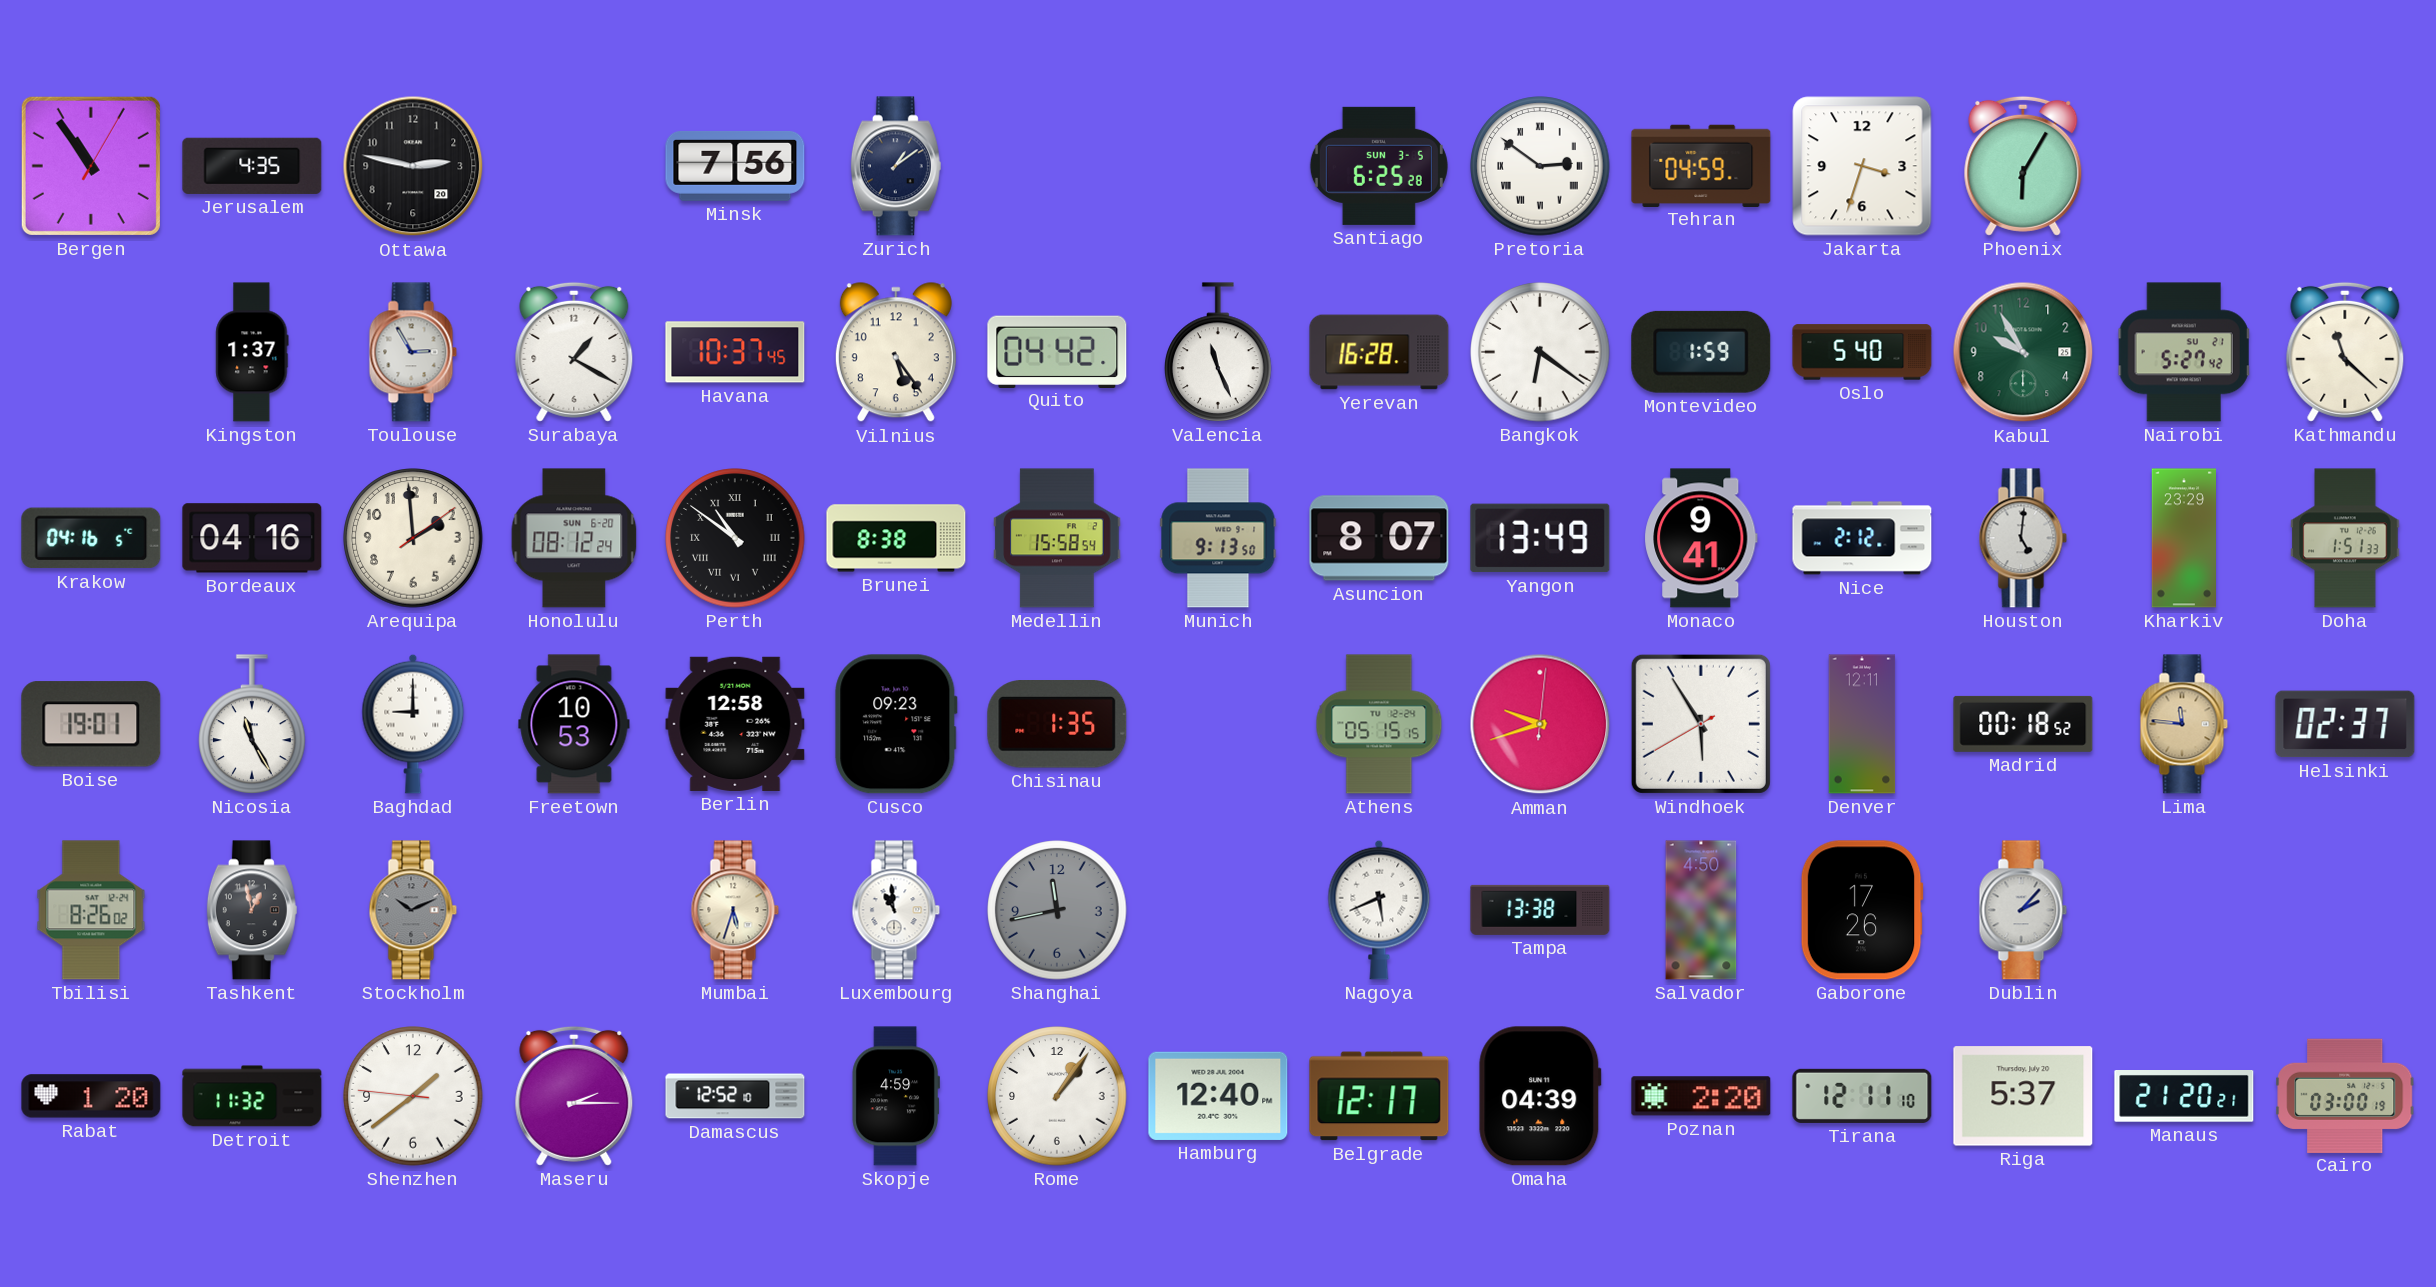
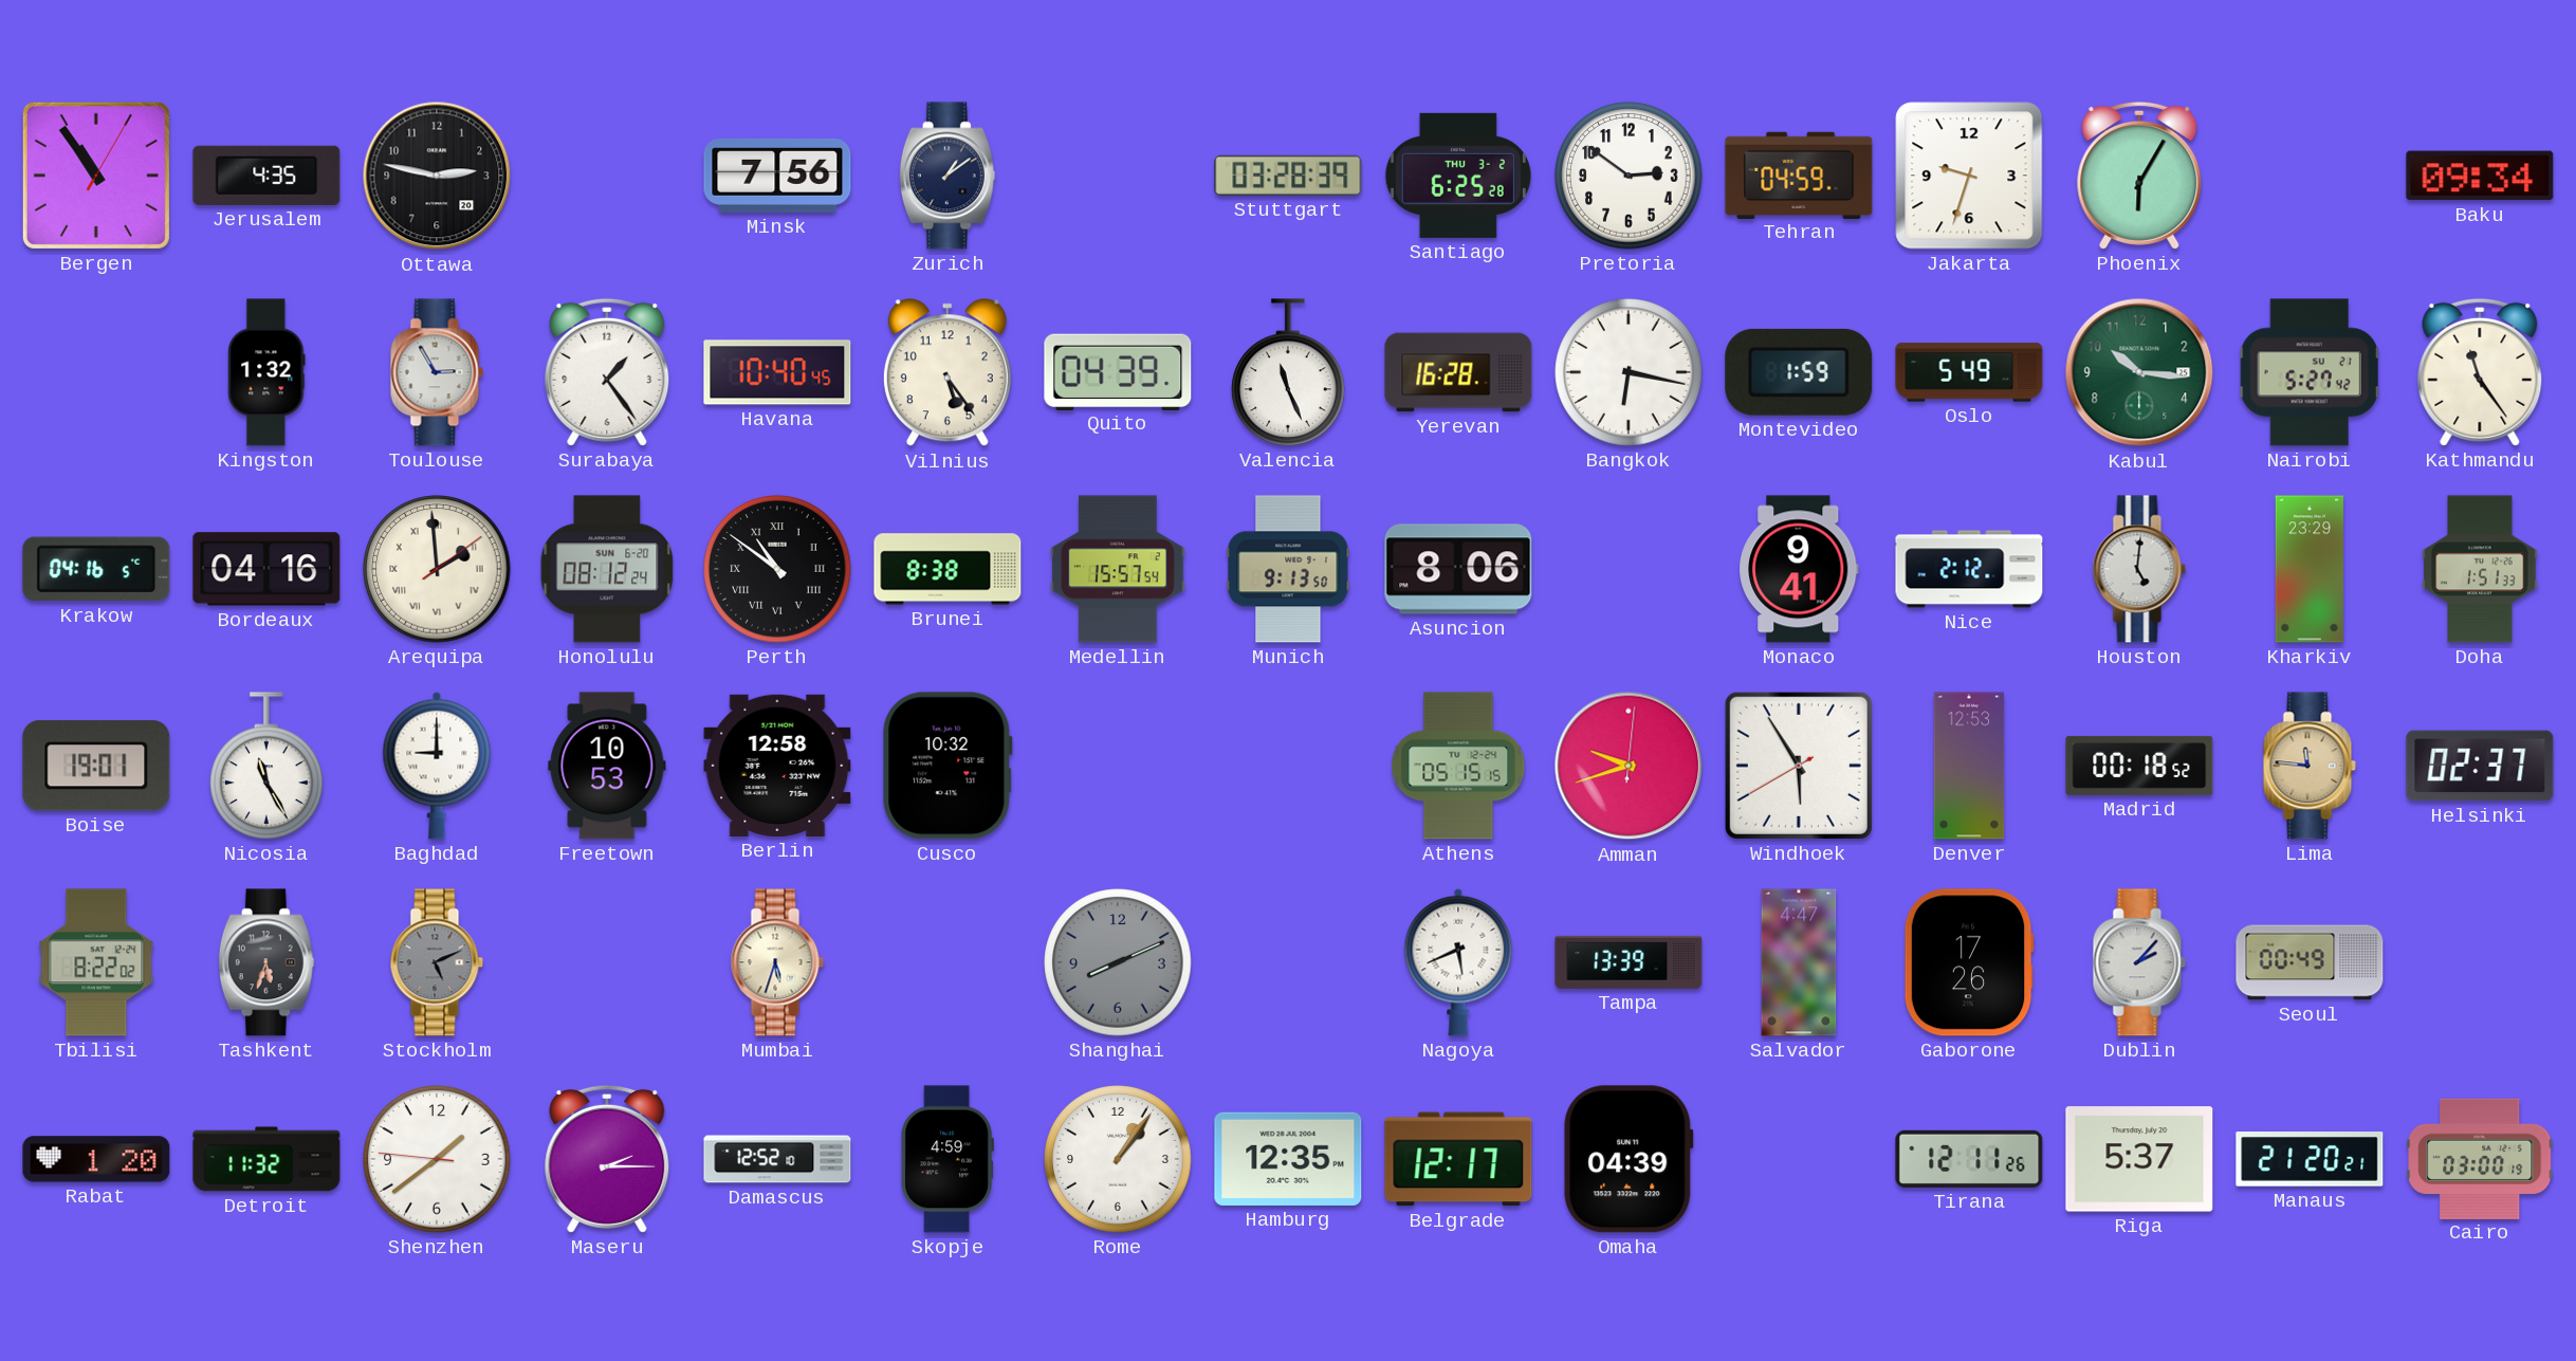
Stuttgart: none -> 03:28
Santiago date: SUN 3-5 -> THU 3-2
Pretoria numerals: Roman -> Arabic
Jakarta: 3:33 -> 9:33
Baku: none -> 09:34
Kingston: 1:37 -> 1:32
Surabaya: 1:20 -> 1:24
Havana: 10:37 -> 10:40
Quito: 04:42 -> 04:39
Bangkok: 6:21 -> 6:17
Oslo: 5:40 -> 5:49
Kabul: 9:55 -> 10:16
Kathmandu: 11:22 -> 11:24
Arequipa numerals: Arabic -> Roman
Medellin: 15:58 -> 15:57
Asuncion: 8:07 -> 8:06
Yangon: 13:49 -> none
Cusco: 09:23 -> 10:32
Chisinau: 1:35 -> none
Denver: 12:11 -> 12:53
Tbilisi: 8:26 -> 8:22
Tashkent: 12:58 -> 5:33
Stockholm: 10:11 -> 5:11
Luxembourg: 10:59 -> none
Shanghai: 11:43 -> 8:11
Tampa: 13:38 -> 13:39
Salvador: 4:50 -> 4:47
Seoul: none -> 00:49
Hamburg: 12:40 -> 12:35
Poznan: 2:20 -> none
Tirana: 12:11:10 -> 12:11:26
